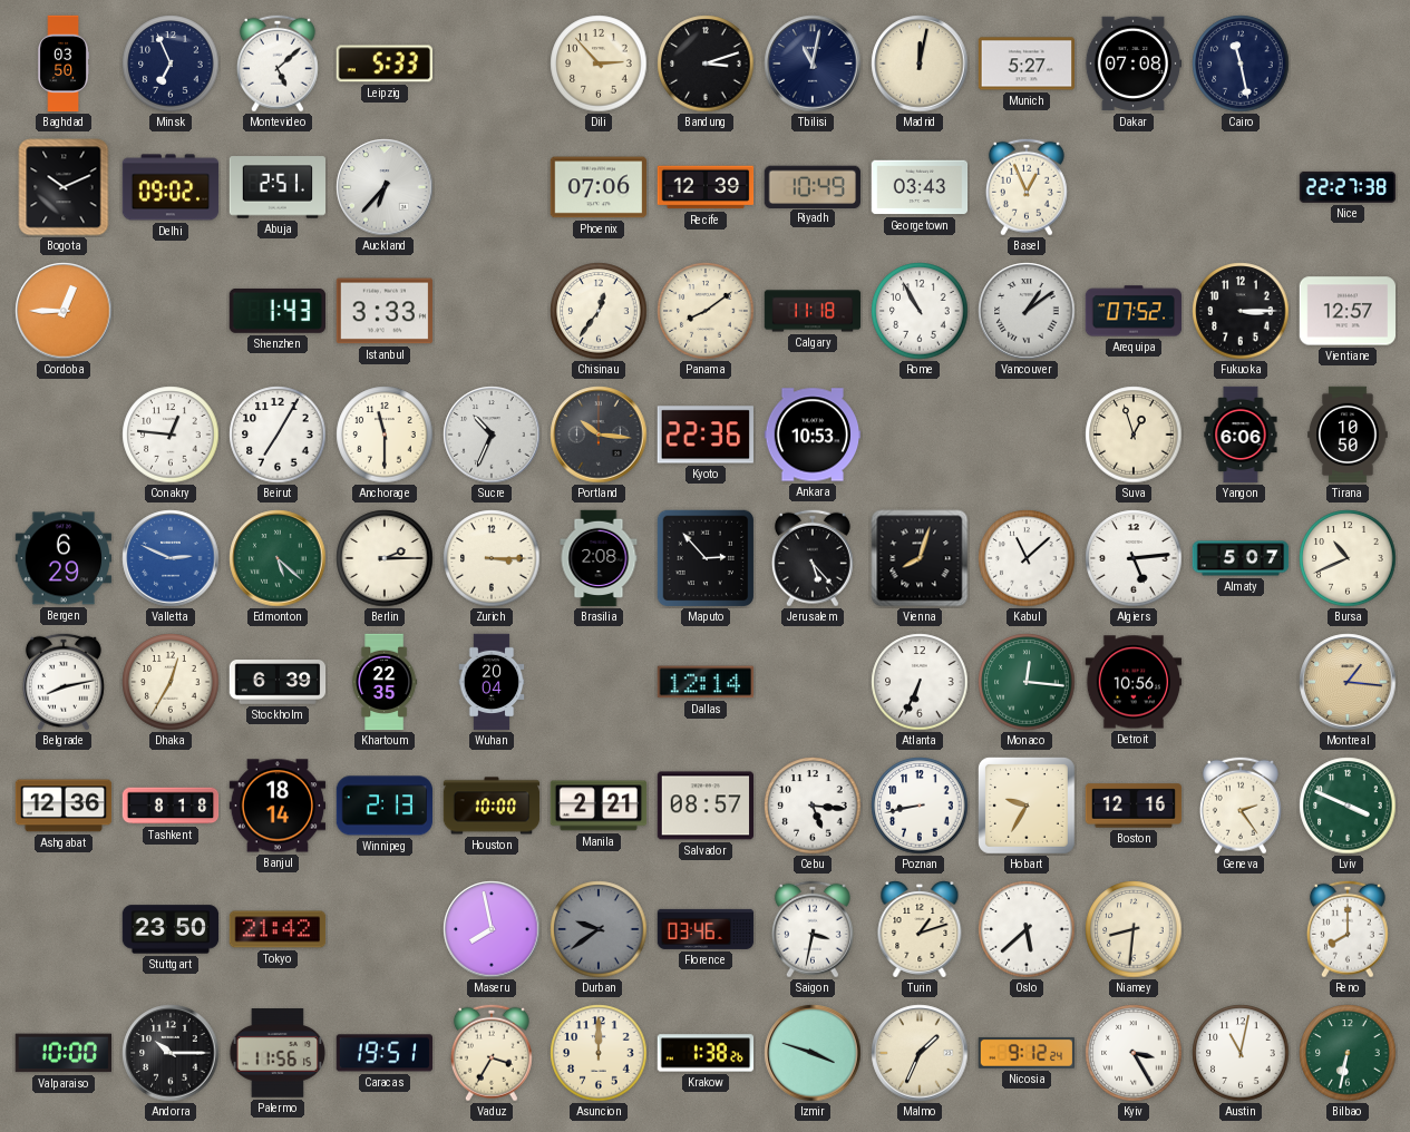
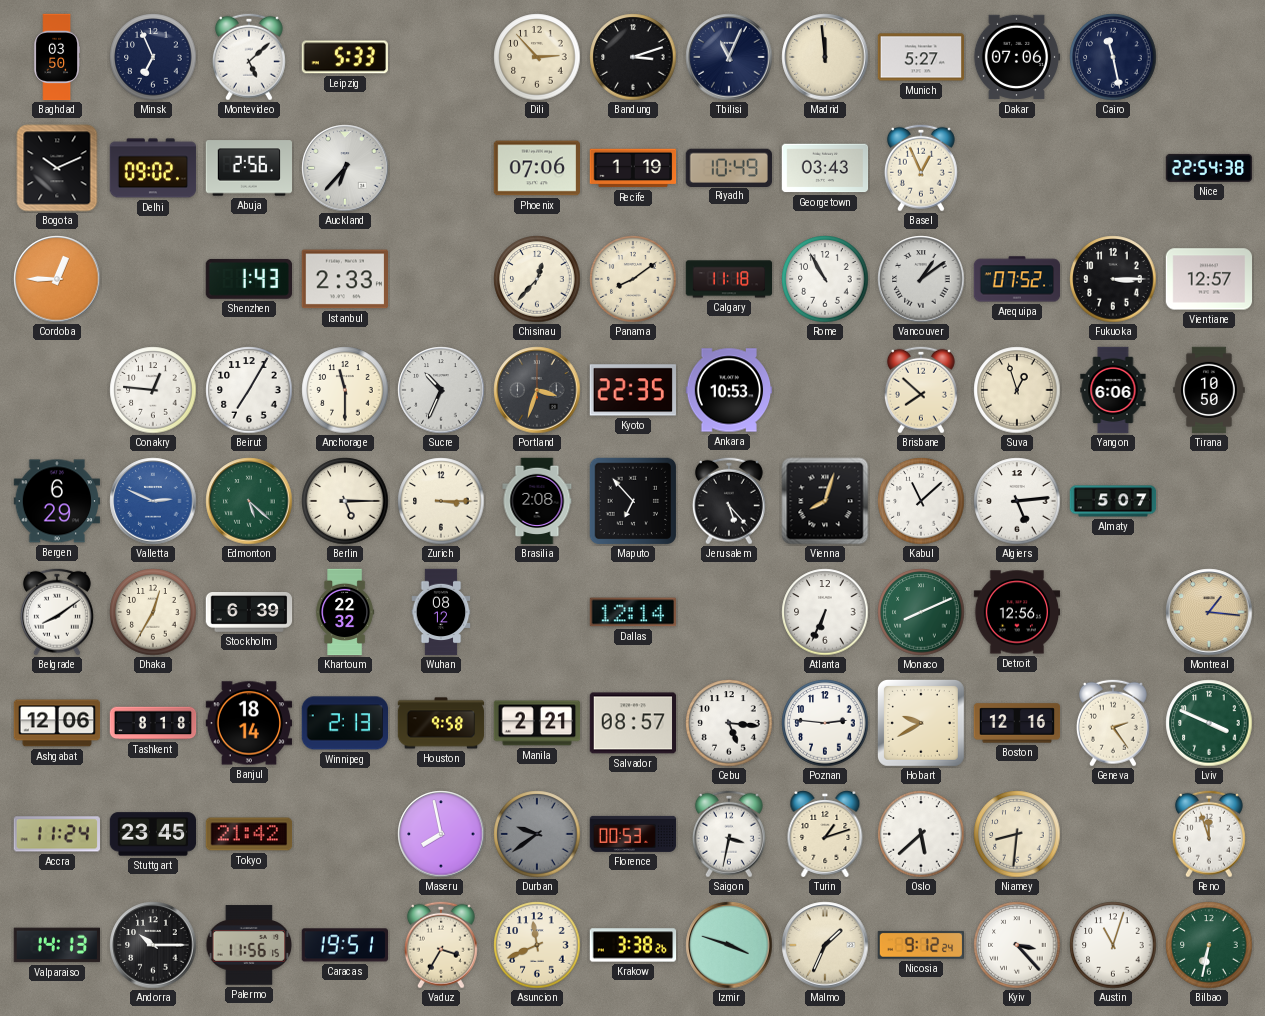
Tbilisi: 11:02 -> 11:04
Madrid: 12:02 -> 11:59
Dakar: 07:08 -> 07:06
Abuja: 2:51 -> 2:56
Recife: 12:39 -> 1:19
Nice: 22:27 -> 22:54
Istanbul: 3:33 -> 2:33
Chisinau: 12:36 -> 12:37
Portland: 10:16 -> 3:33
Kyoto: 22:36 -> 22:35
Brisbane: none -> 7:52
Berlin: 2:15 -> 5:15
Maputo: 2:53 -> 6:53
Bursa: 10:41 -> none
Belgrade: 8:13 -> 8:09
Khartoum: 22:35 -> 22:32
Wuhan: 20:04 -> 08:12
Monaco: 12:16 -> 8:11
Detroit: 10:56 -> 12:56
Ashgabat: 12:36 -> 12:06
Houston: 10:00 -> 9:58
Poznan: 8:43 -> 2:46
Hobart: 9:35 -> 9:40
Accra: none -> 11:24
Stuttgart: 23:50 -> 23:45
Florence: 03:46 -> 00:53
Reno: 8:00 -> 11:57
Valparaiso: 10:00 -> 14:13
Asuncion: 12:00 -> 11:41
Krakow: 1:38 -> 3:38
Kyiv: 3:25 -> 3:23
Austin: 11:02 -> 11:03
